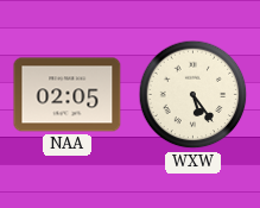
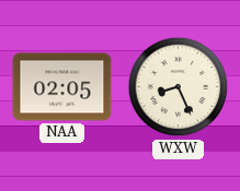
WXW: 5:24 -> 8:26
